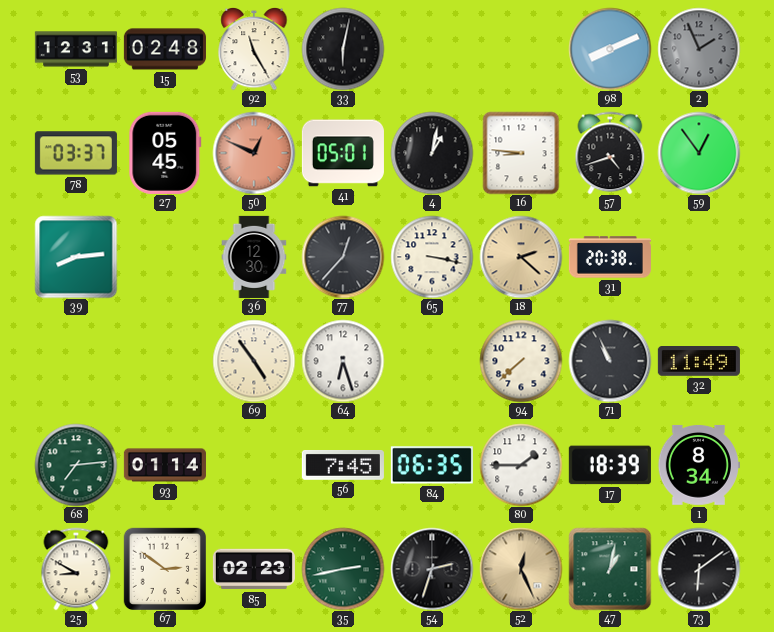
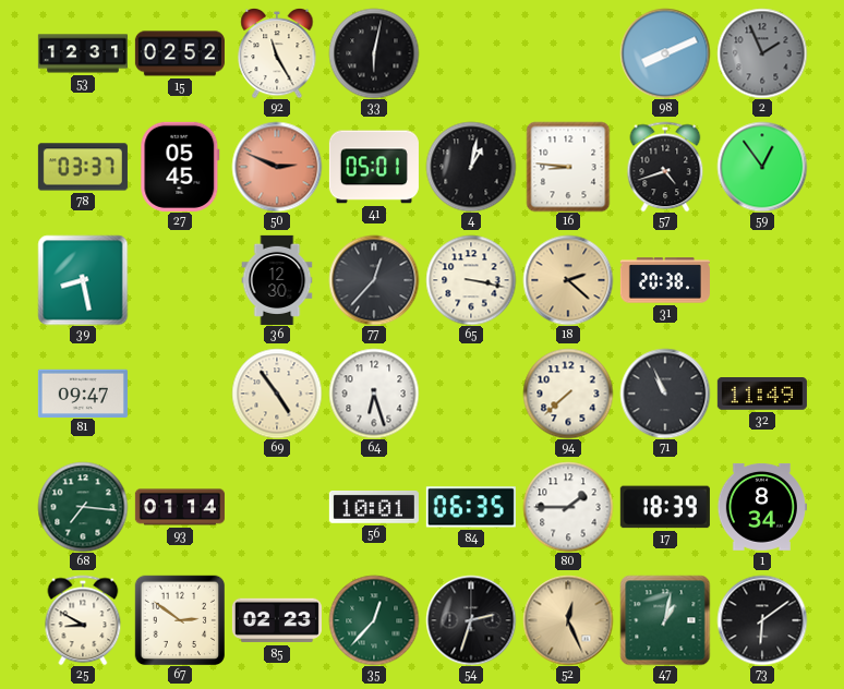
15: 02:48 -> 02:52
50: 12:49 -> 2:49
39: 8:14 -> 8:28
81: none -> 09:47
68: 7:14 -> 7:16
56: 7:45 -> 10:01
35: 2:43 -> 12:37
